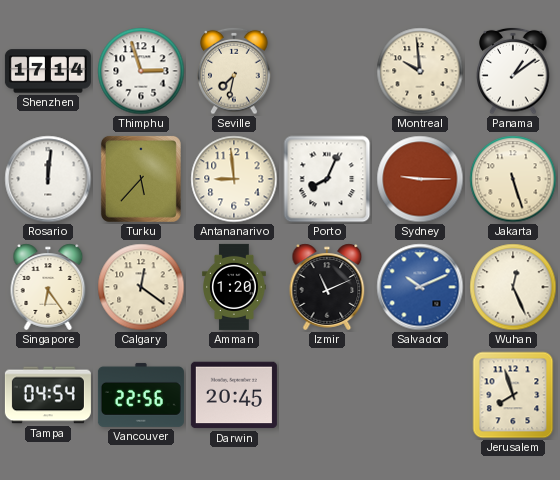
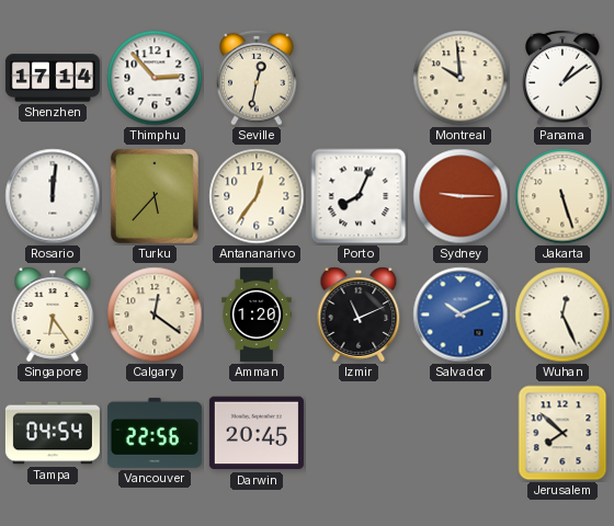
Thimphu: 2:57 -> 2:53
Seville: 7:32 -> 12:32
Antananarivo: 8:59 -> 12:36
Jerusalem: 7:57 -> 7:52
